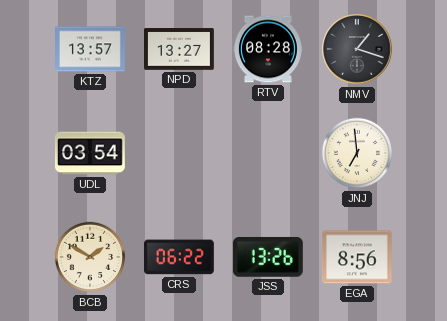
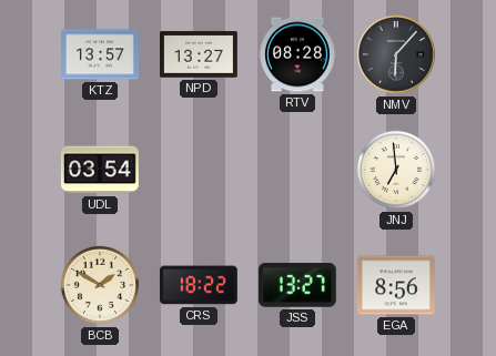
NMV: 1:18 -> 6:07
CRS: 06:22 -> 18:22
JSS: 13:26 -> 13:27
